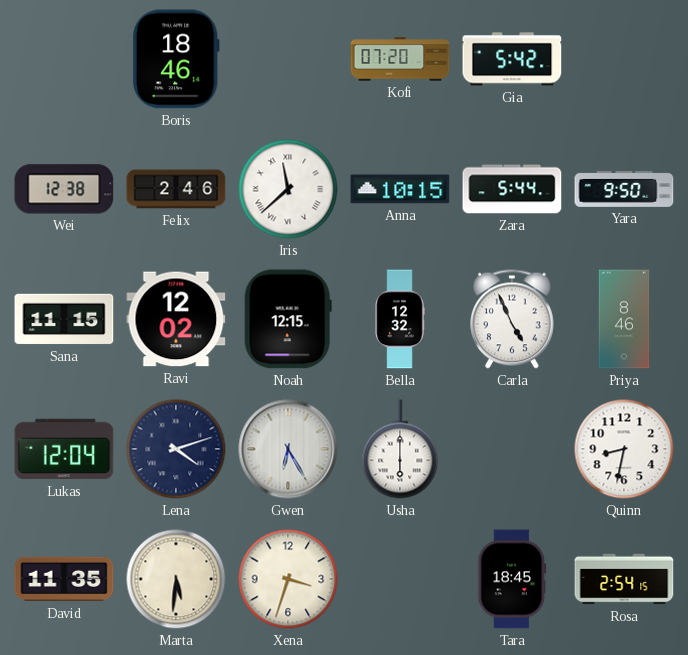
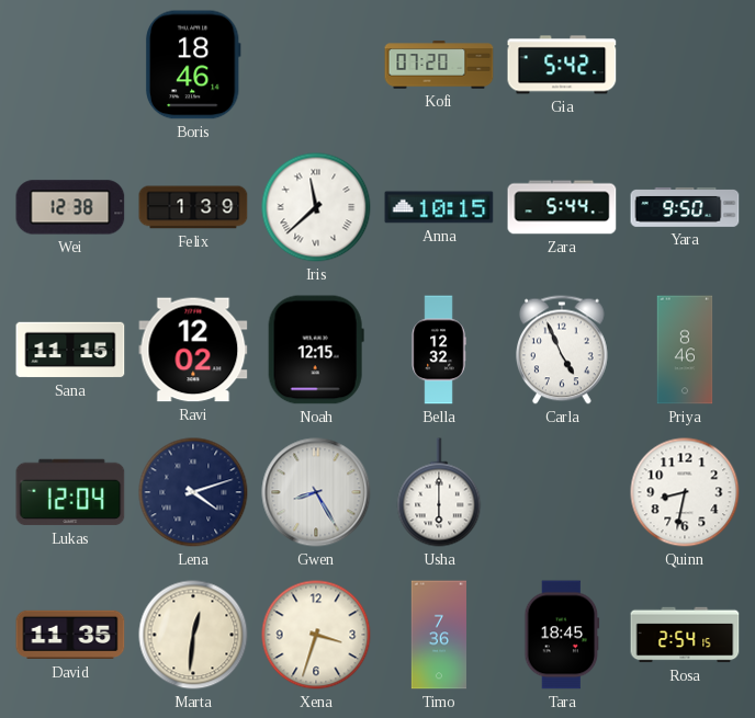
Felix: 2:46 -> 1:39
Gwen: 6:25 -> 8:25
Marta: 5:31 -> 12:31
Timo: none -> 7:36
